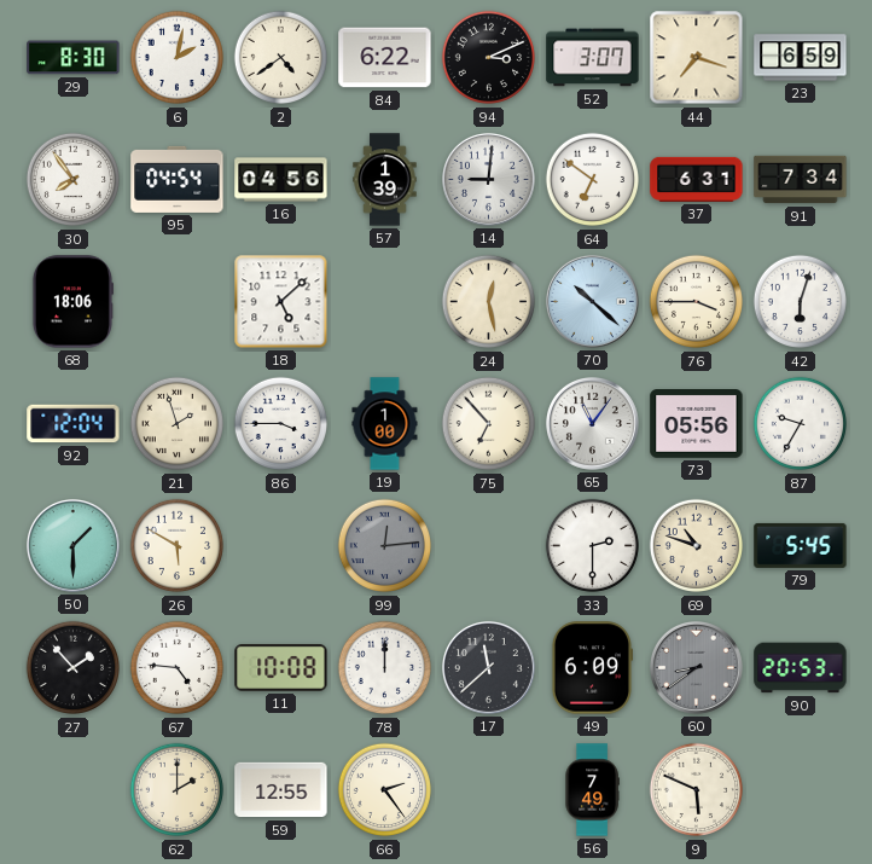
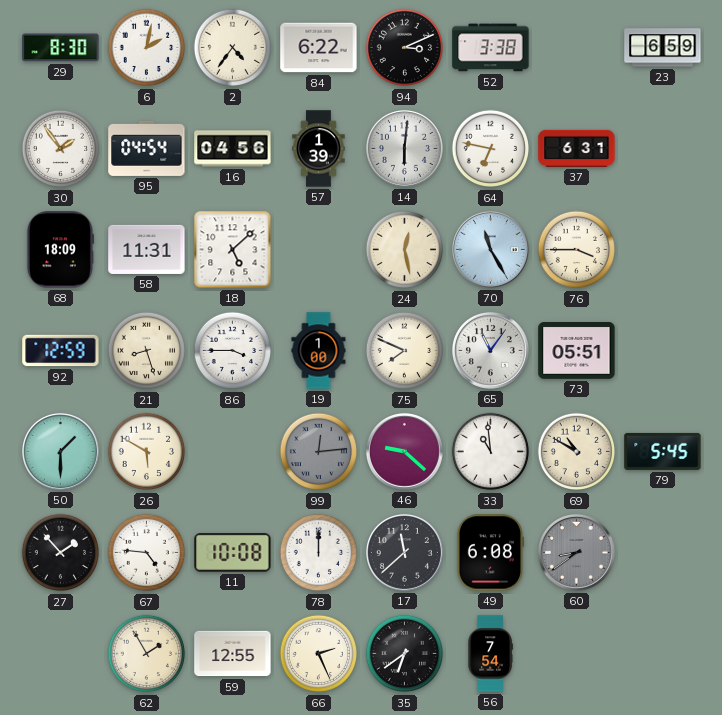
2: 4:39 -> 4:36
52: 3:07 -> 3:38
44: 7:18 -> none
30: 7:54 -> 1:54
14: 9:01 -> 6:01
64: 6:51 -> 6:47
91: 7:34 -> none
68: 18:06 -> 18:09
58: none -> 11:31
70: 10:22 -> 11:25
42: 6:03 -> none
92: 12:04 -> 12:59
21: 1:57 -> 8:27
75: 6:53 -> 7:49
73: 05:56 -> 05:51
87: 9:35 -> none
46: none -> 9:22
33: 2:30 -> 10:59
69: 10:48 -> 10:50
49: 6:09 -> 6:08
90: 20:53 -> none
62: 2:00 -> 1:55
66: 2:24 -> 2:26
35: none -> 6:39
56: 7:49 -> 7:54
9: 5:49 -> none
